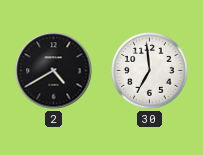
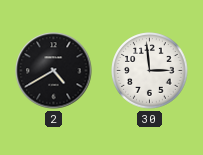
30: 6:59 -> 2:59
